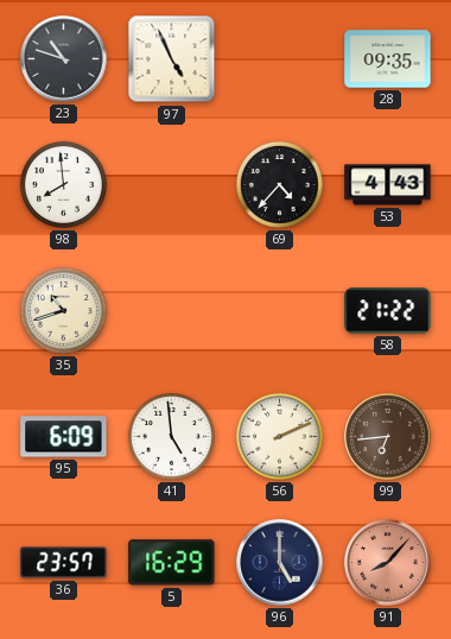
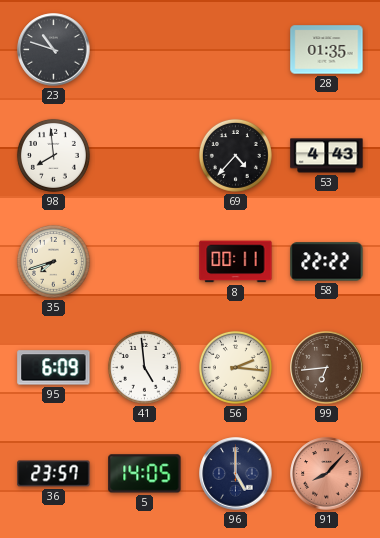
97: 4:56 -> none
28: 09:35 -> 01:35
35: 10:42 -> 7:42
8: none -> 00:11
58: 21:22 -> 22:22
56: 2:11 -> 2:16
5: 16:29 -> 14:05
